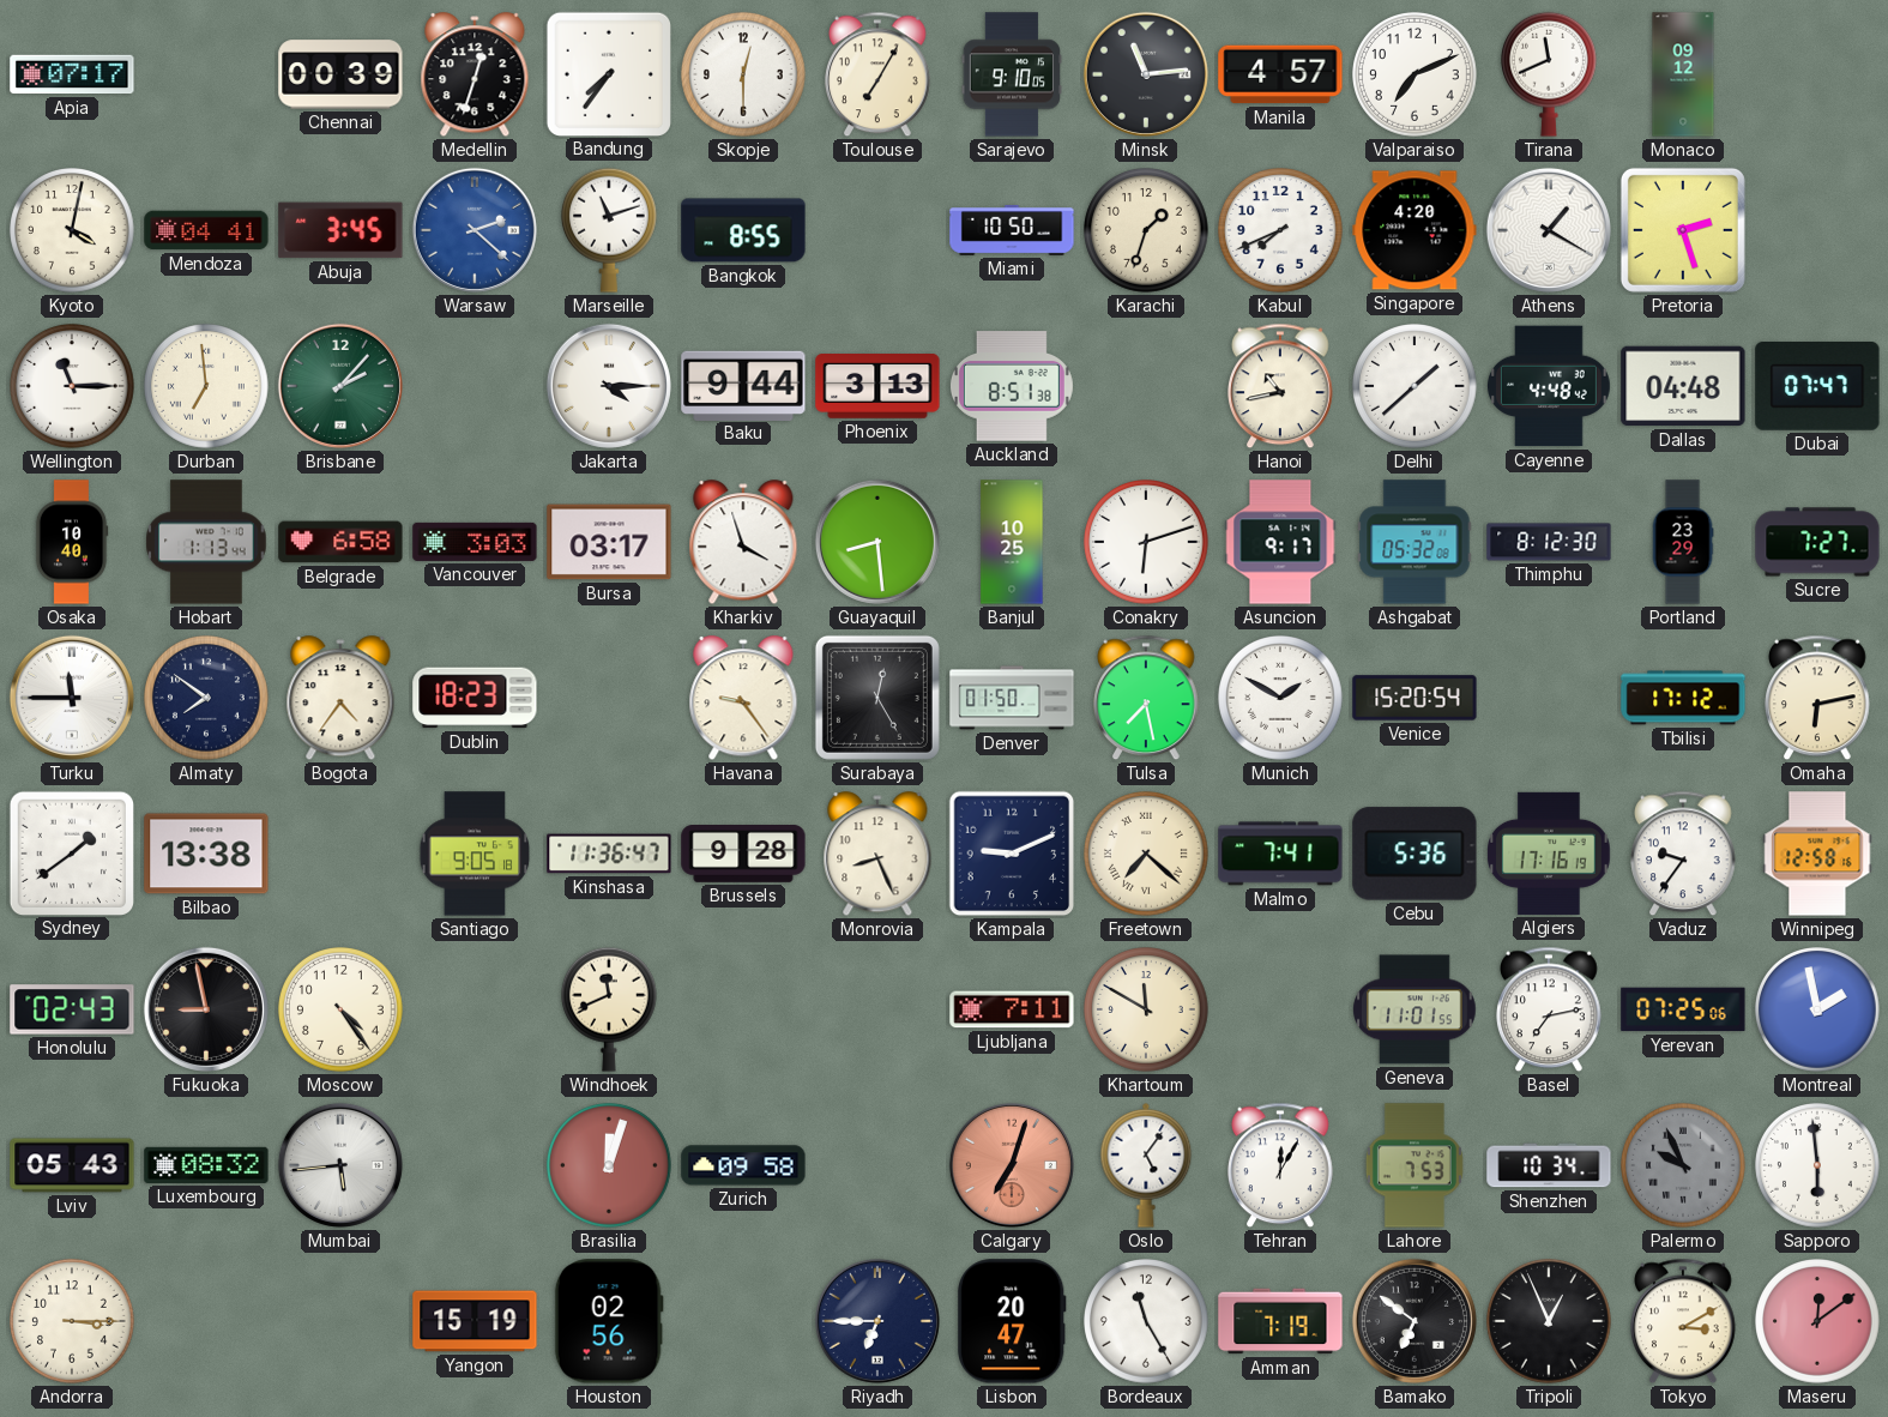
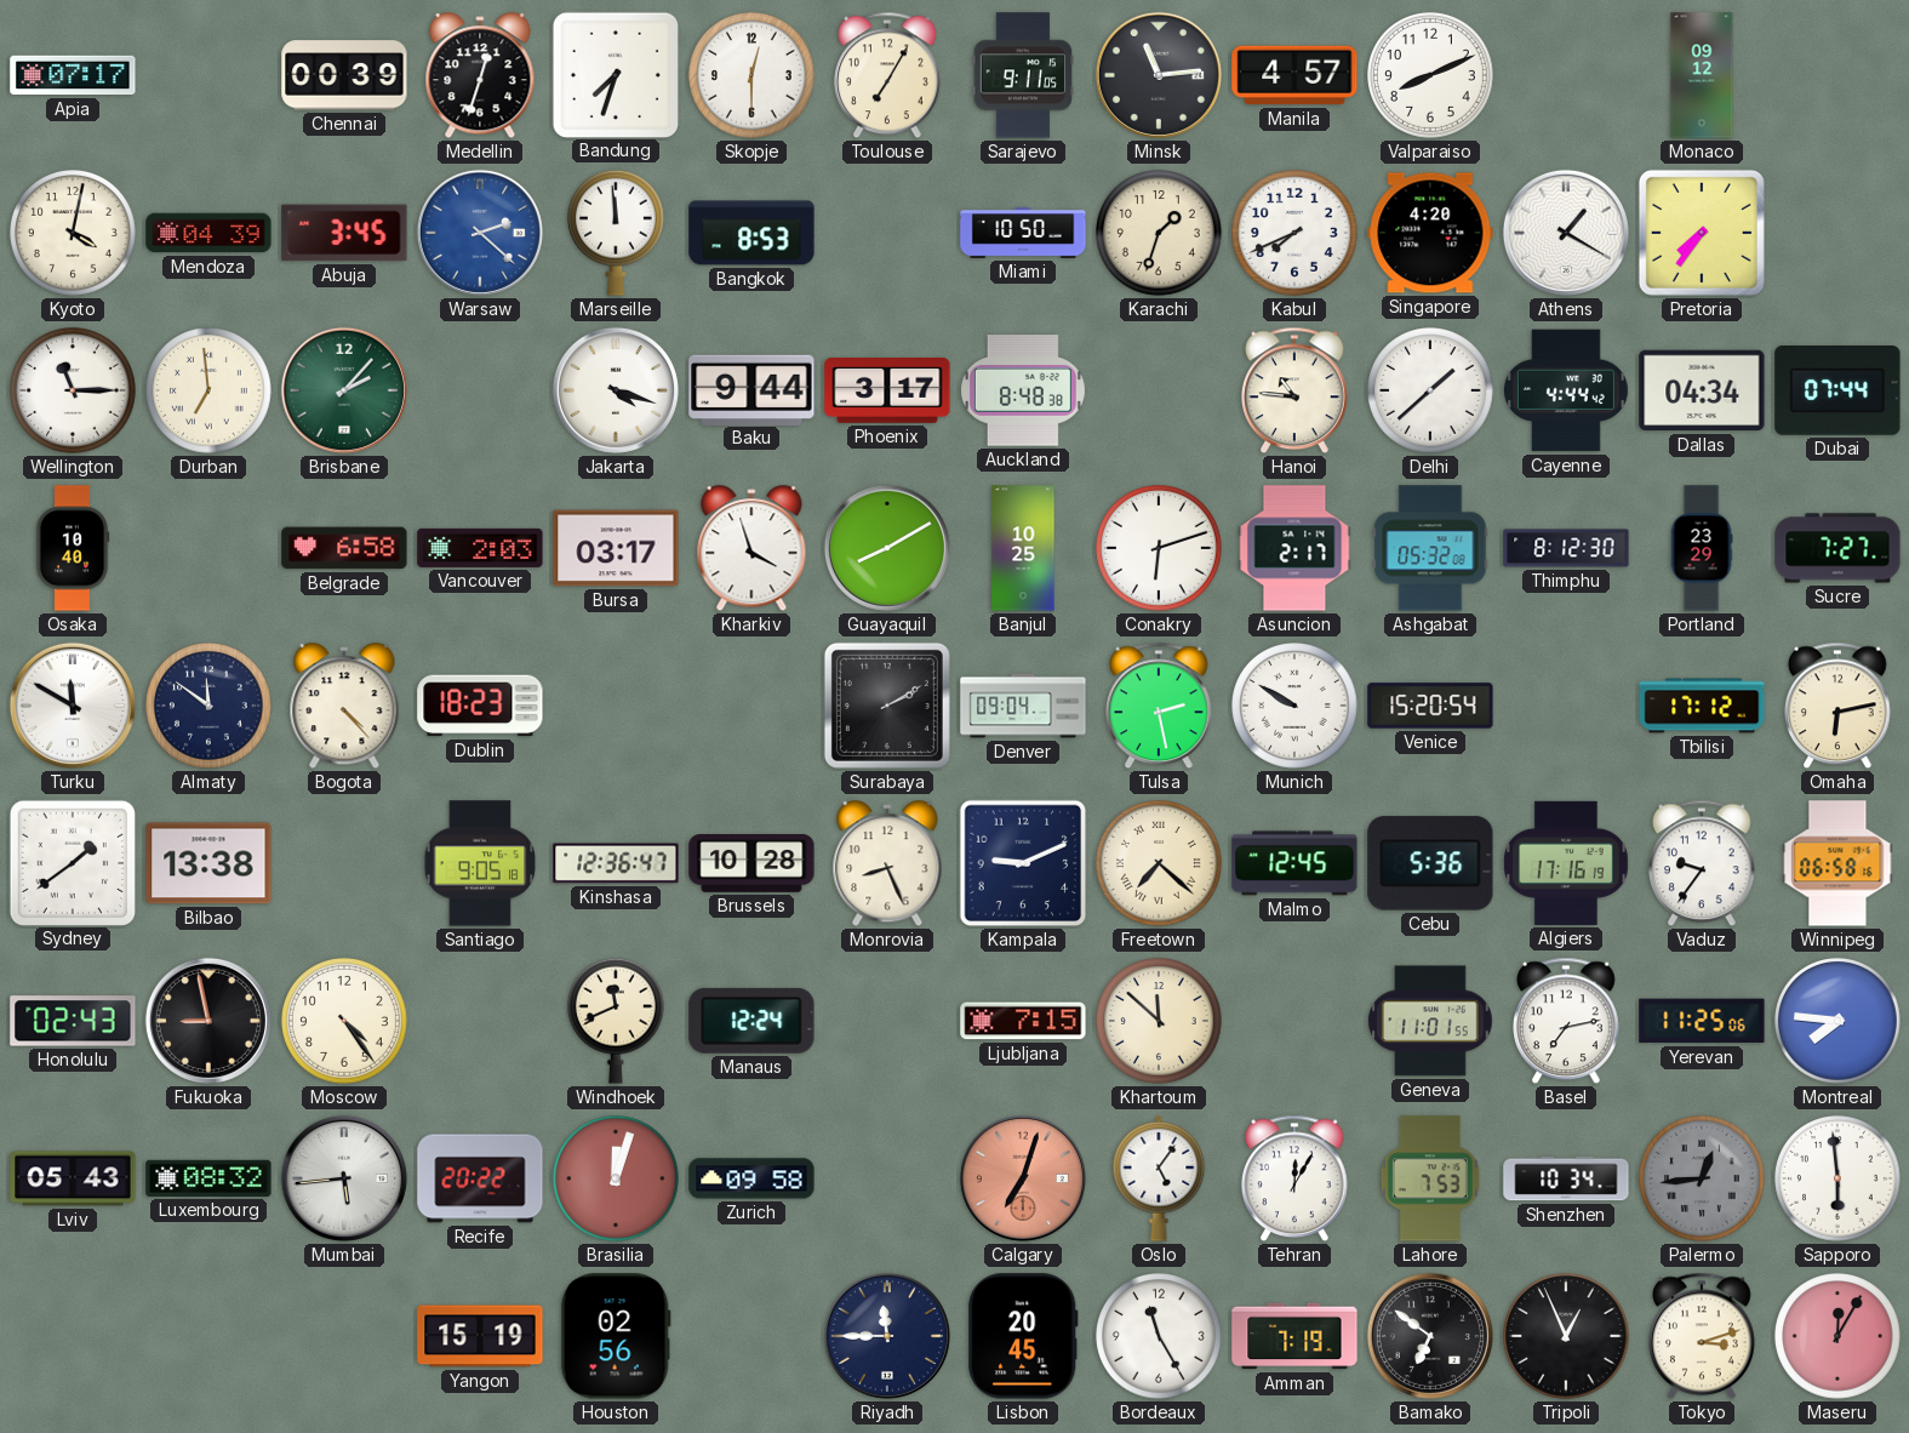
Bandung: 7:36 -> 7:33
Sarajevo: 9:10 -> 9:11
Valparaiso: 7:11 -> 8:11
Tirana: 11:41 -> none
Mendoza: 04:41 -> 04:39
Marseille: 11:12 -> 11:59
Bangkok: 8:55 -> 8:53
Pretoria: 2:27 -> 7:36
Jakarta: 4:15 -> 4:18
Phoenix: 3:13 -> 3:17
Auckland: 8:51 -> 8:48
Hanoi: 10:43 -> 10:46
Cayenne: 4:48 -> 4:44
Dallas: 04:48 -> 04:34
Dubai: 07:47 -> 07:44
Hobart: 1:13 -> none
Vancouver: 3:03 -> 2:03
Guayaquil: 8:29 -> 8:10
Asuncion: 9:17 -> 2:17
Turku: 11:45 -> 11:50
Almaty: 7:51 -> 11:51
Bogota: 4:36 -> 4:23
Havana: 9:24 -> none
Surabaya: 12:25 -> 2:10
Denver: 01:50 -> 09:04
Tulsa: 7:28 -> 2:28
Munich: 1:50 -> 9:50
Kinshasa: 11:36 -> 12:36
Brussels: 9:28 -> 10:28
Malmo: 7:41 -> 12:45
Winnipeg: 12:58 -> 06:58
Manaus: none -> 12:24
Ljubljana: 7:11 -> 7:15
Khartoum: 11:50 -> 11:52
Yerevan: 07:25 -> 11:25
Montreal: 1:58 -> 7:46
Recife: none -> 20:22
Palermo: 9:56 -> 12:44
Andorra: 3:15 -> none
Riyadh: 6:45 -> 11:45
Lisbon: 20:47 -> 20:45
Tokyo: 3:10 -> 3:12
Maseru: 12:09 -> 12:05
